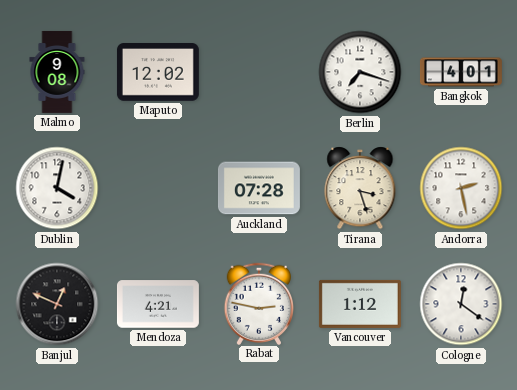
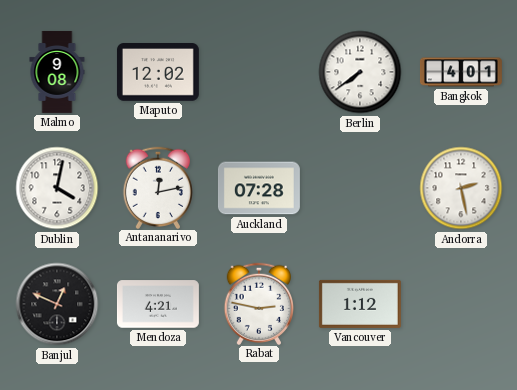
Berlin: 7:18 -> 7:39
Antananarivo: none -> 12:13
Tirana: 3:27 -> none
Cologne: 12:21 -> none
